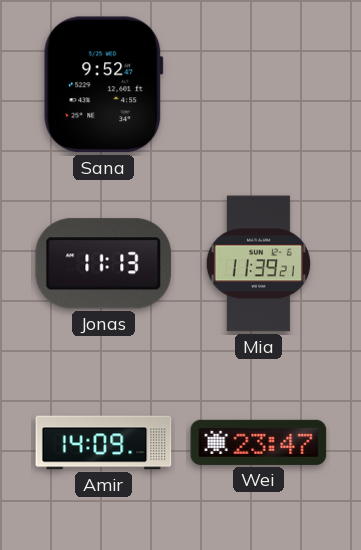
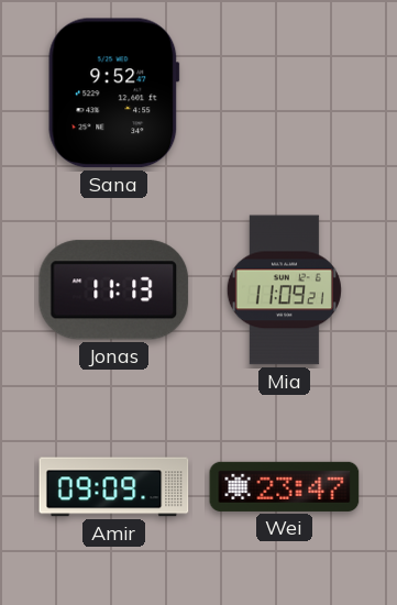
Mia: 11:39 -> 11:09
Amir: 14:09 -> 09:09
